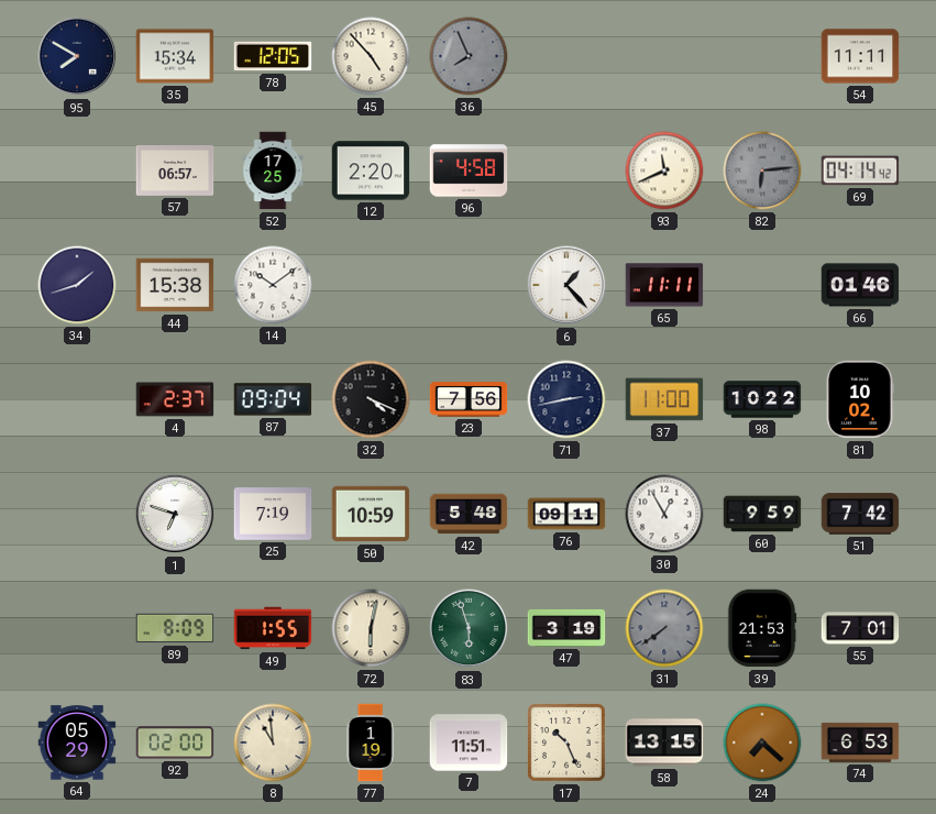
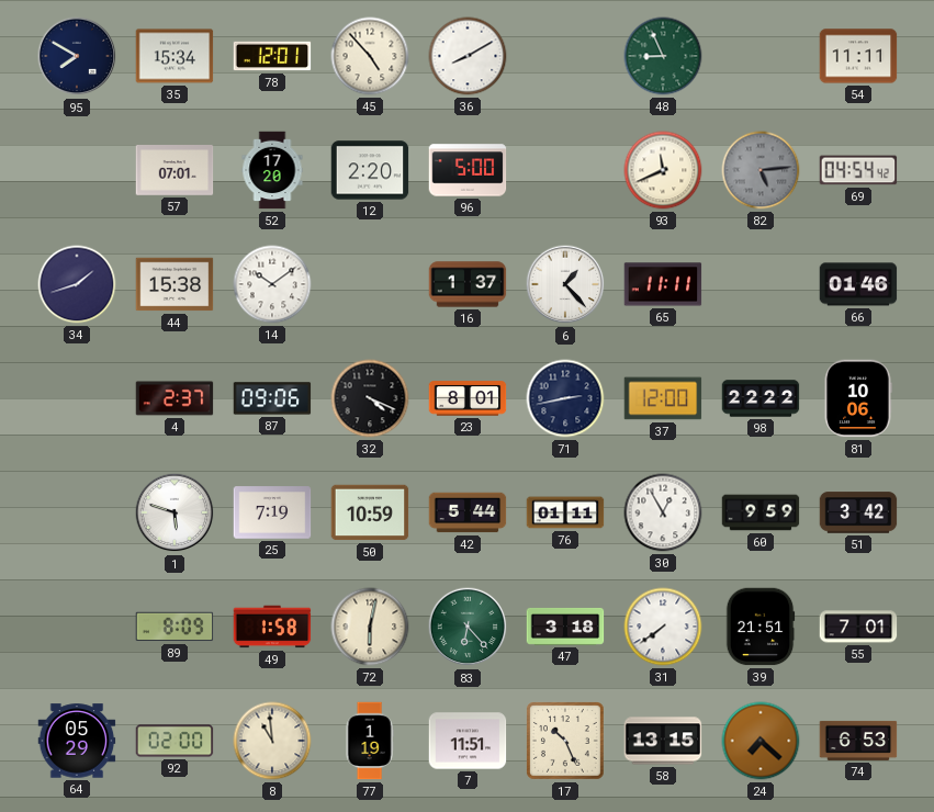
78: 12:05 -> 12:01
36: 7:56 -> 8:10
36 dial: grey -> white
48: none -> 8:56
57: 06:57 -> 07:01
52: 17:25 -> 17:20
96: 4:58 -> 5:00
82: 6:14 -> 5:14
69: 04:14 -> 04:54
16: none -> 1:37
87: 09:04 -> 09:06
23: 7:56 -> 8:01
37: 11:00 -> 12:00
98: 10:22 -> 22:22
81: 10:02 -> 10:06
1: 6:48 -> 5:48
42: 5:48 -> 5:44
76: 09:11 -> 01:11
51: 7:42 -> 3:42
49: 1:55 -> 1:58
83: 5:57 -> 6:23
47: 3:19 -> 3:18
31 dial: grey -> white
39: 21:53 -> 21:51
